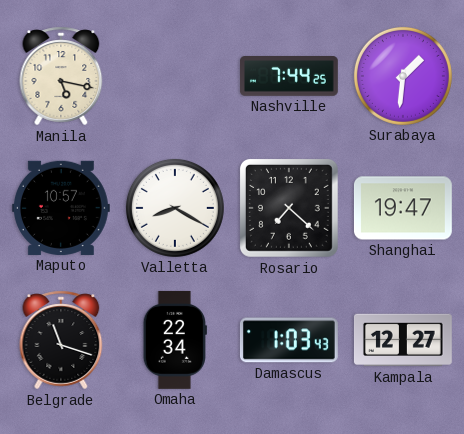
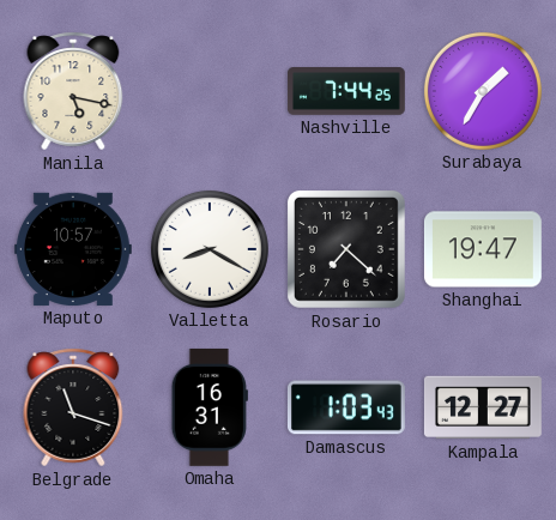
Surabaya: 1:31 -> 1:35
Omaha: 22:34 -> 16:31
